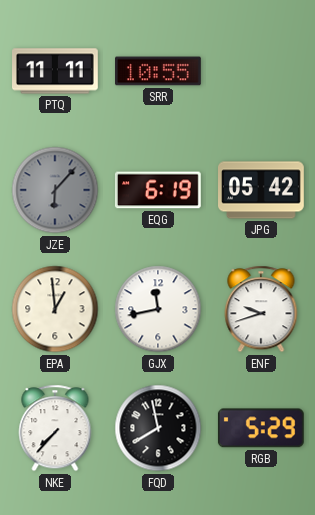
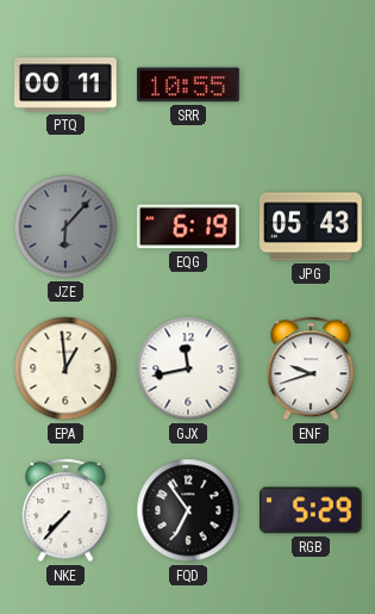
PTQ: 11:11 -> 00:11
JPG: 05:42 -> 05:43
FQD: 7:58 -> 6:54
